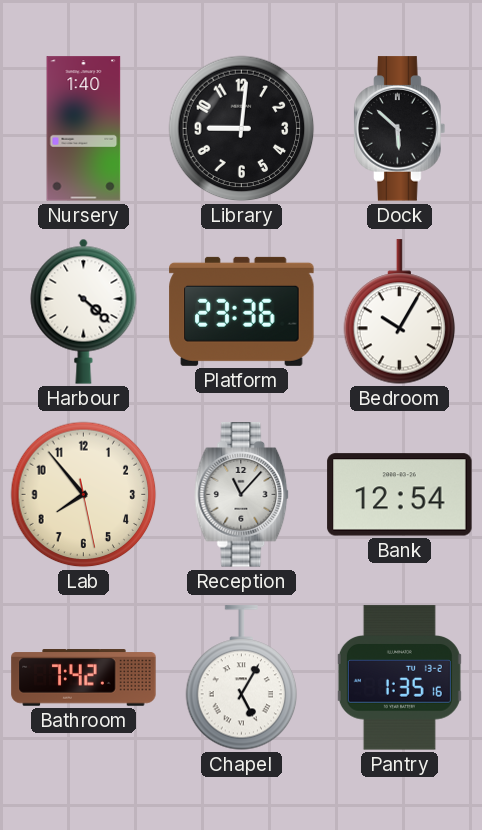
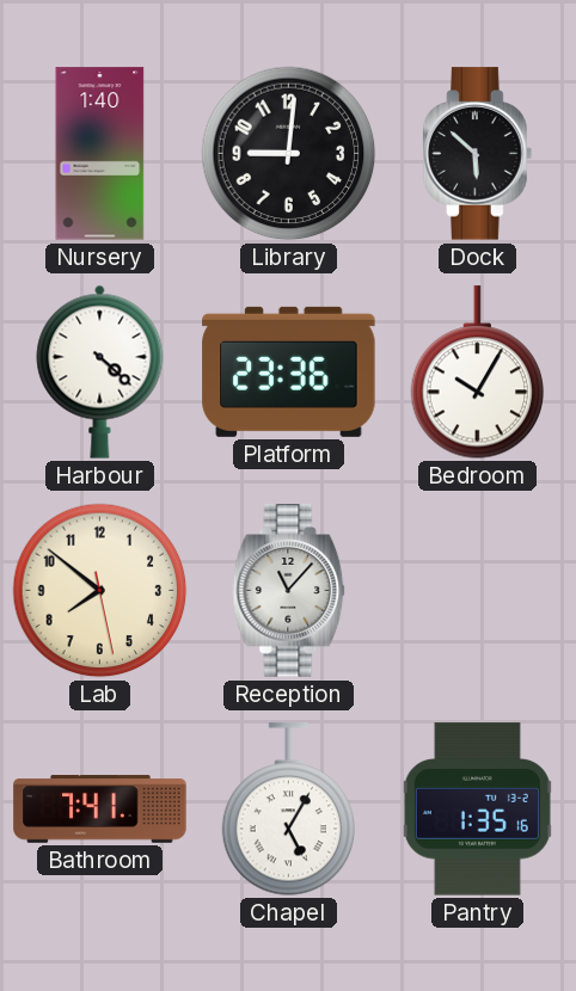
Lab: 7:53 -> 7:51
Bank: 12:54 -> none
Bathroom: 7:42 -> 7:41
